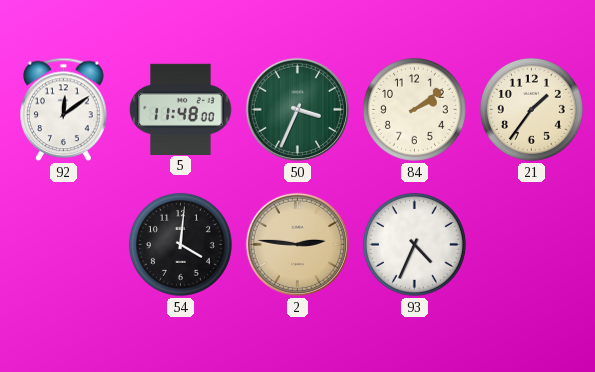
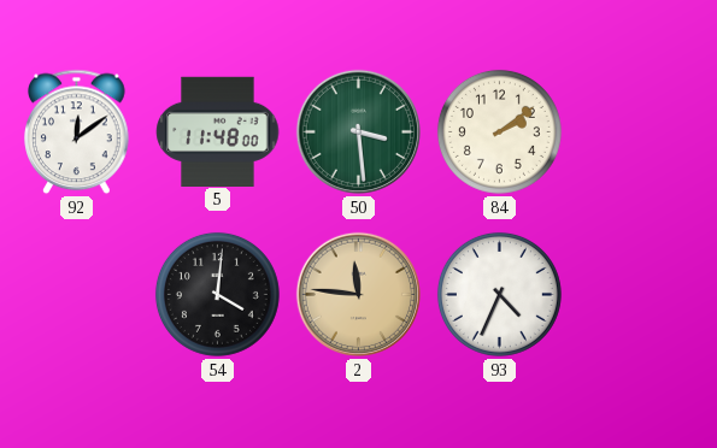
50: 3:34 -> 3:29
21: 1:36 -> none
2: 2:46 -> 11:46
